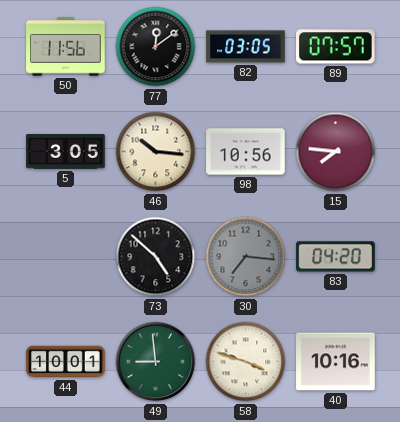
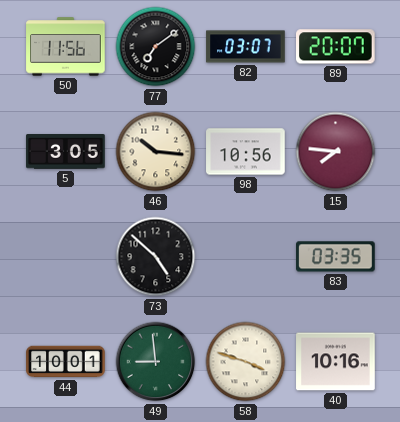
77: 12:09 -> 7:09
82: 03:05 -> 03:07
89: 07:57 -> 20:07
30: 7:16 -> none
83: 04:20 -> 03:35
